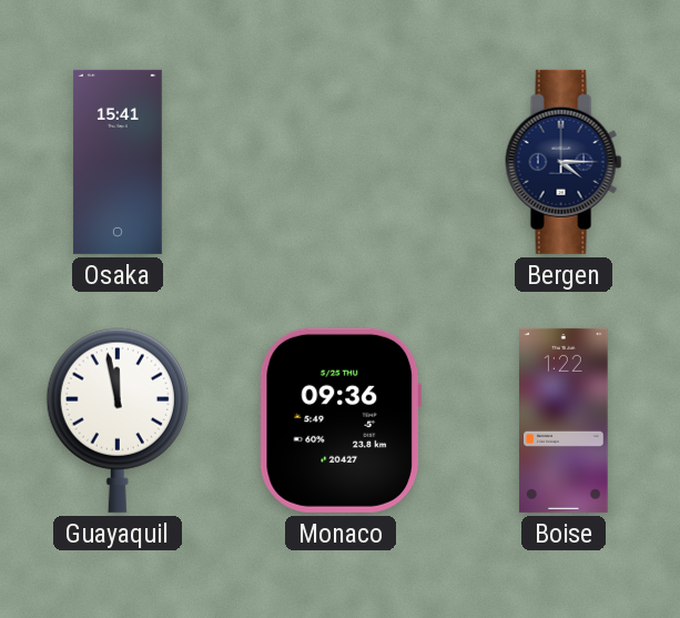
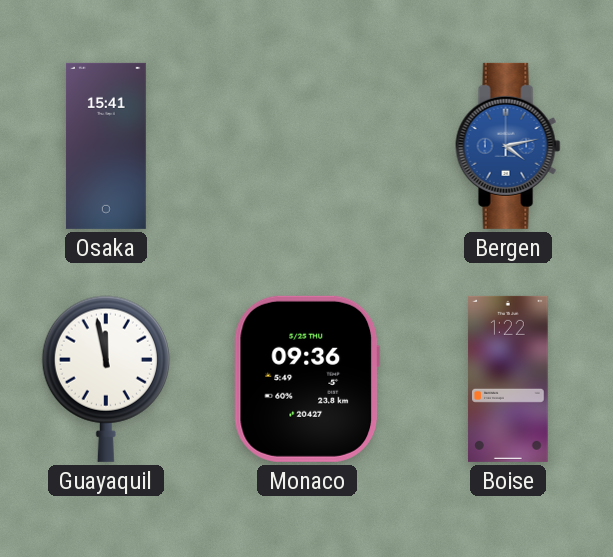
Bergen: 4:15 -> 4:13
Bergen dial: navy -> blue
